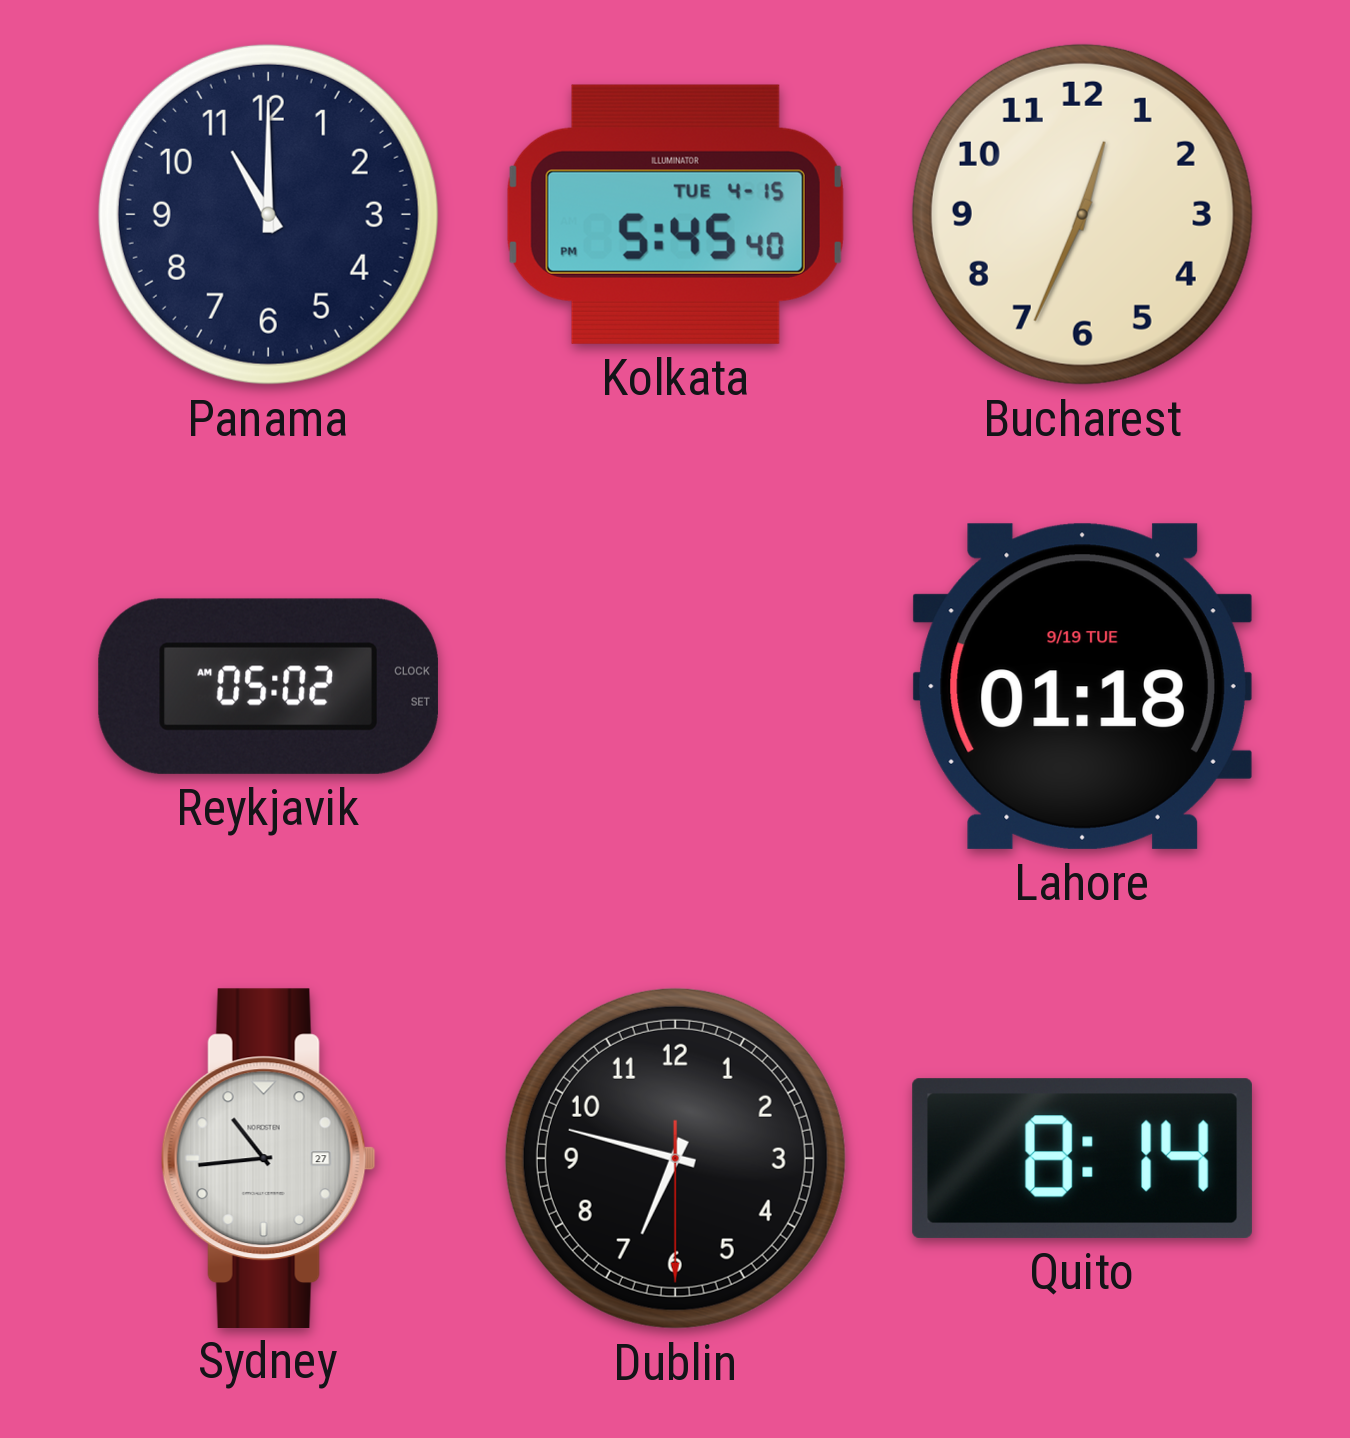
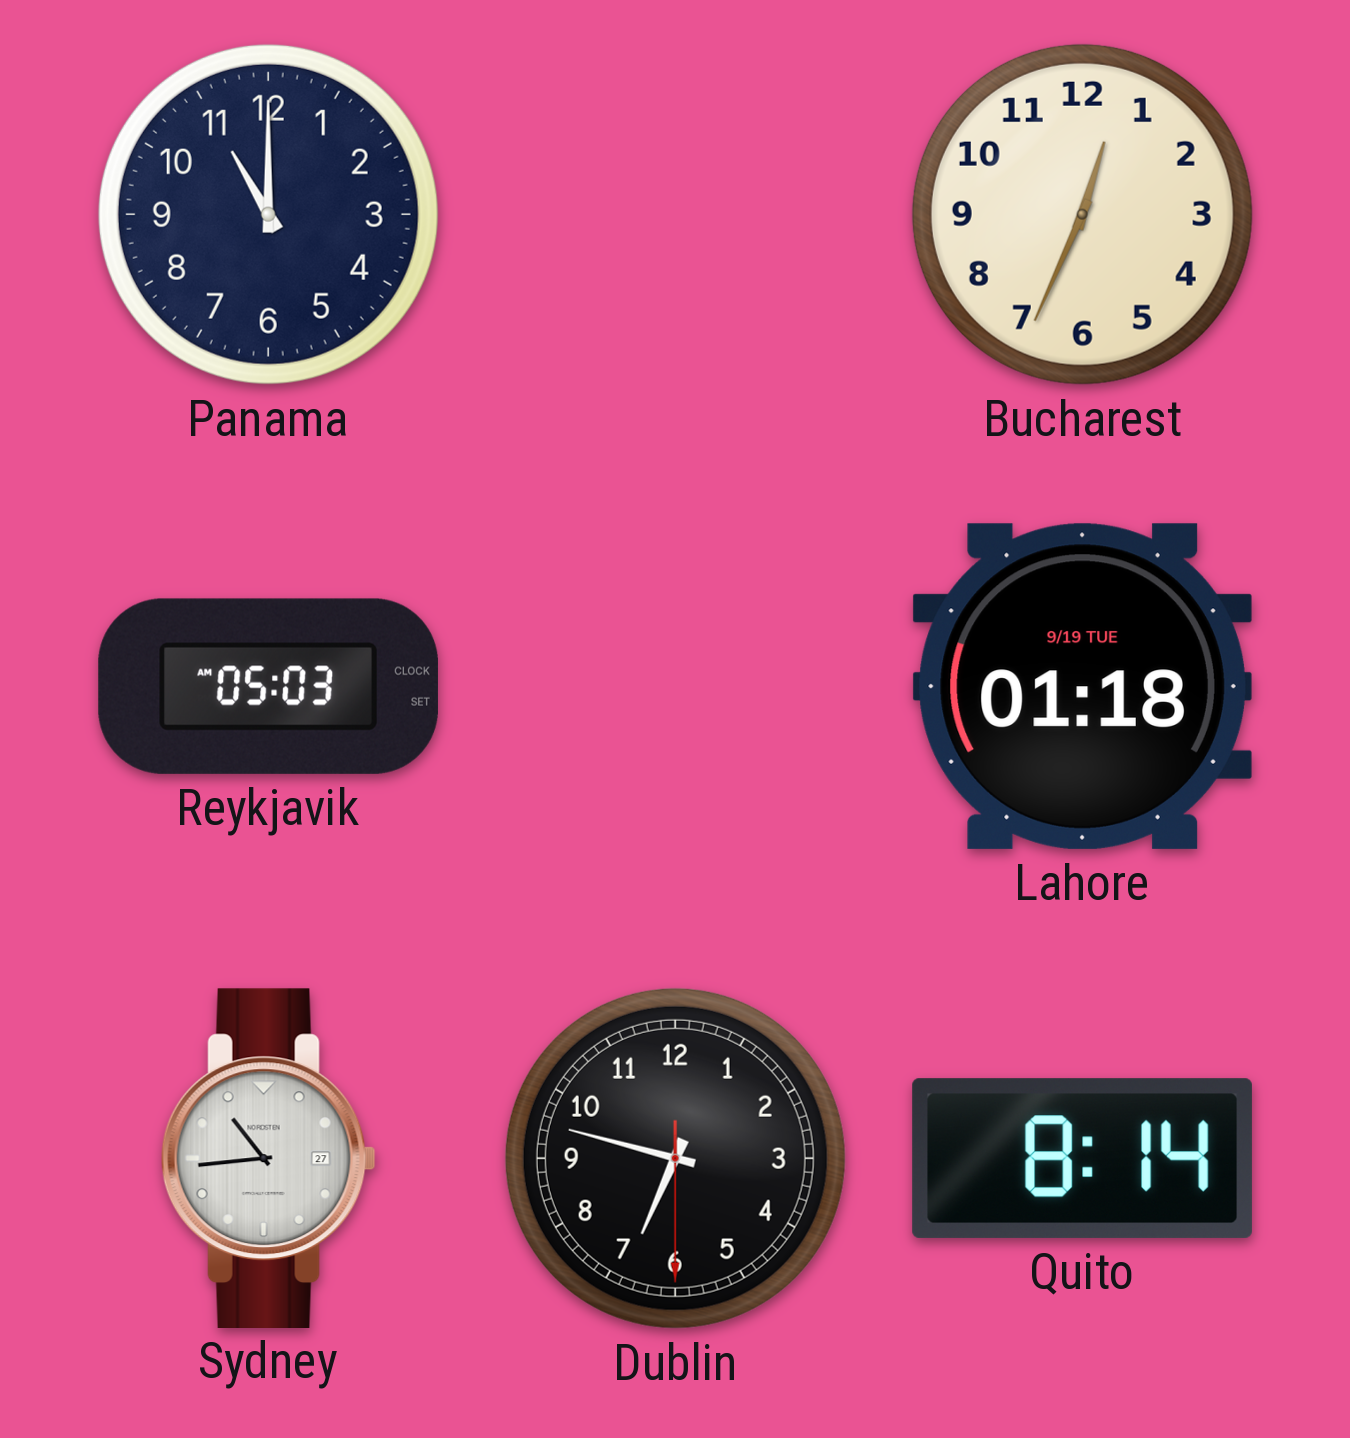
Kolkata: 5:45 -> none
Reykjavik: 05:02 -> 05:03
